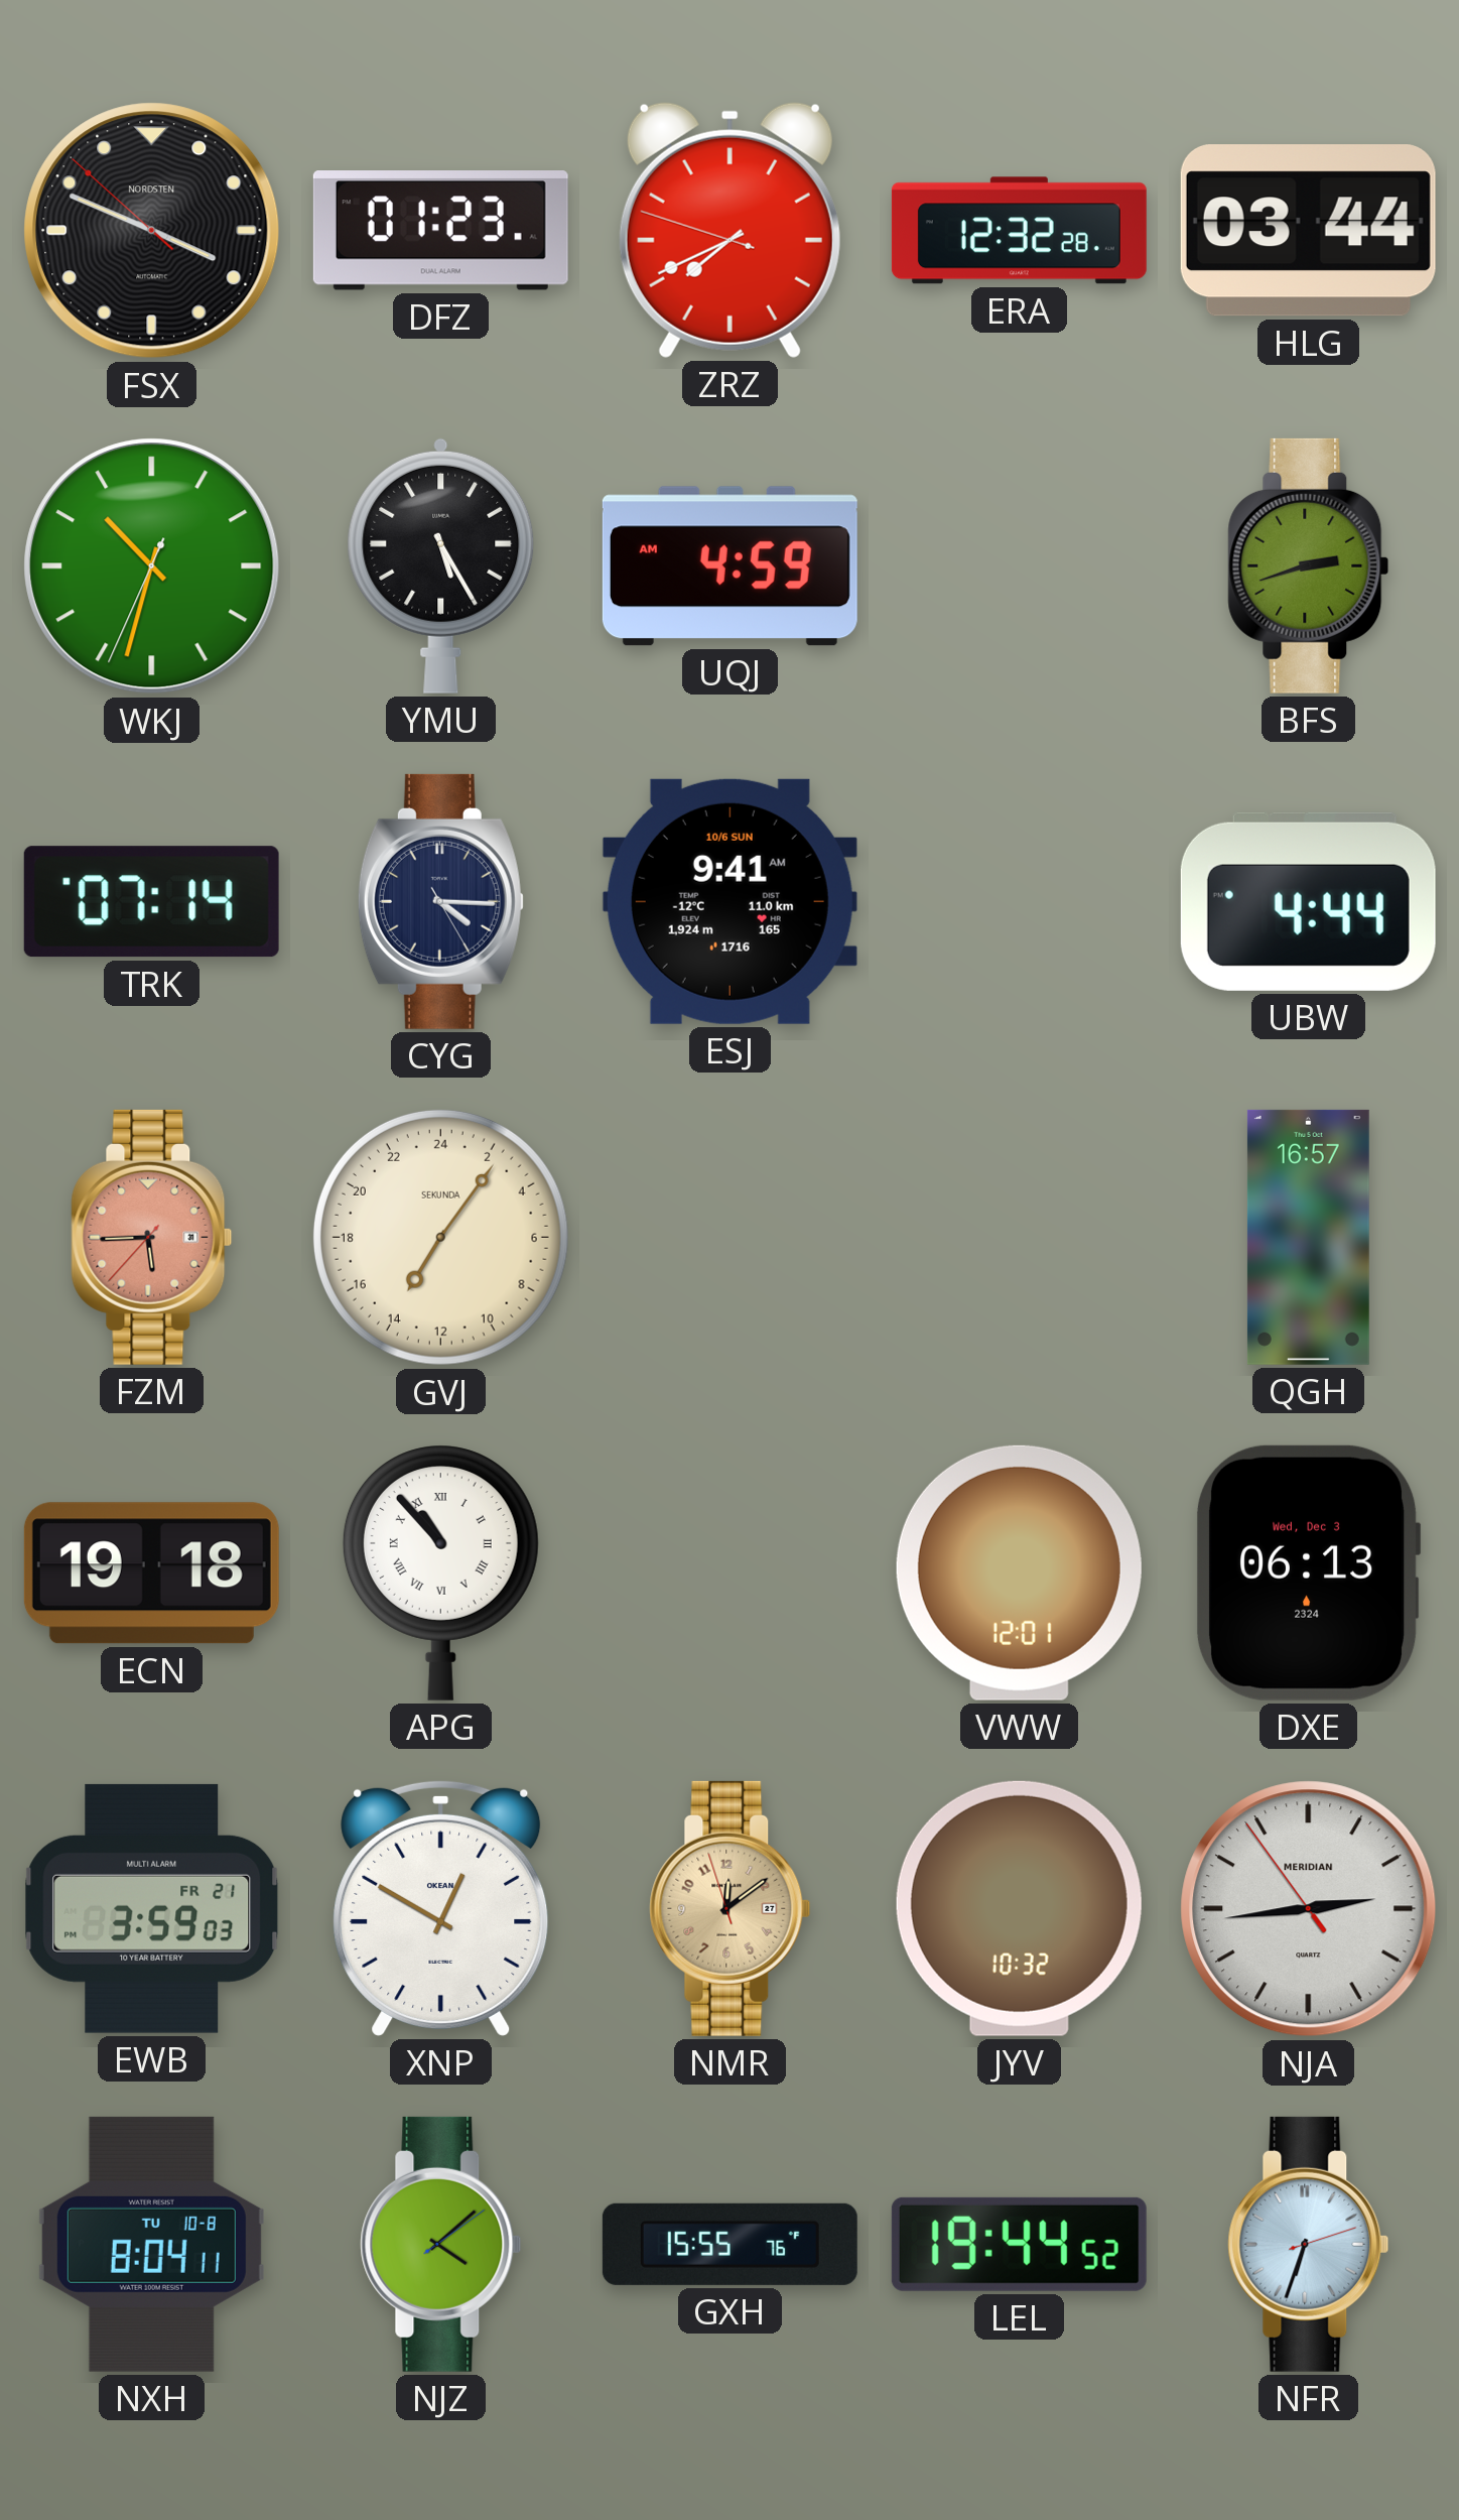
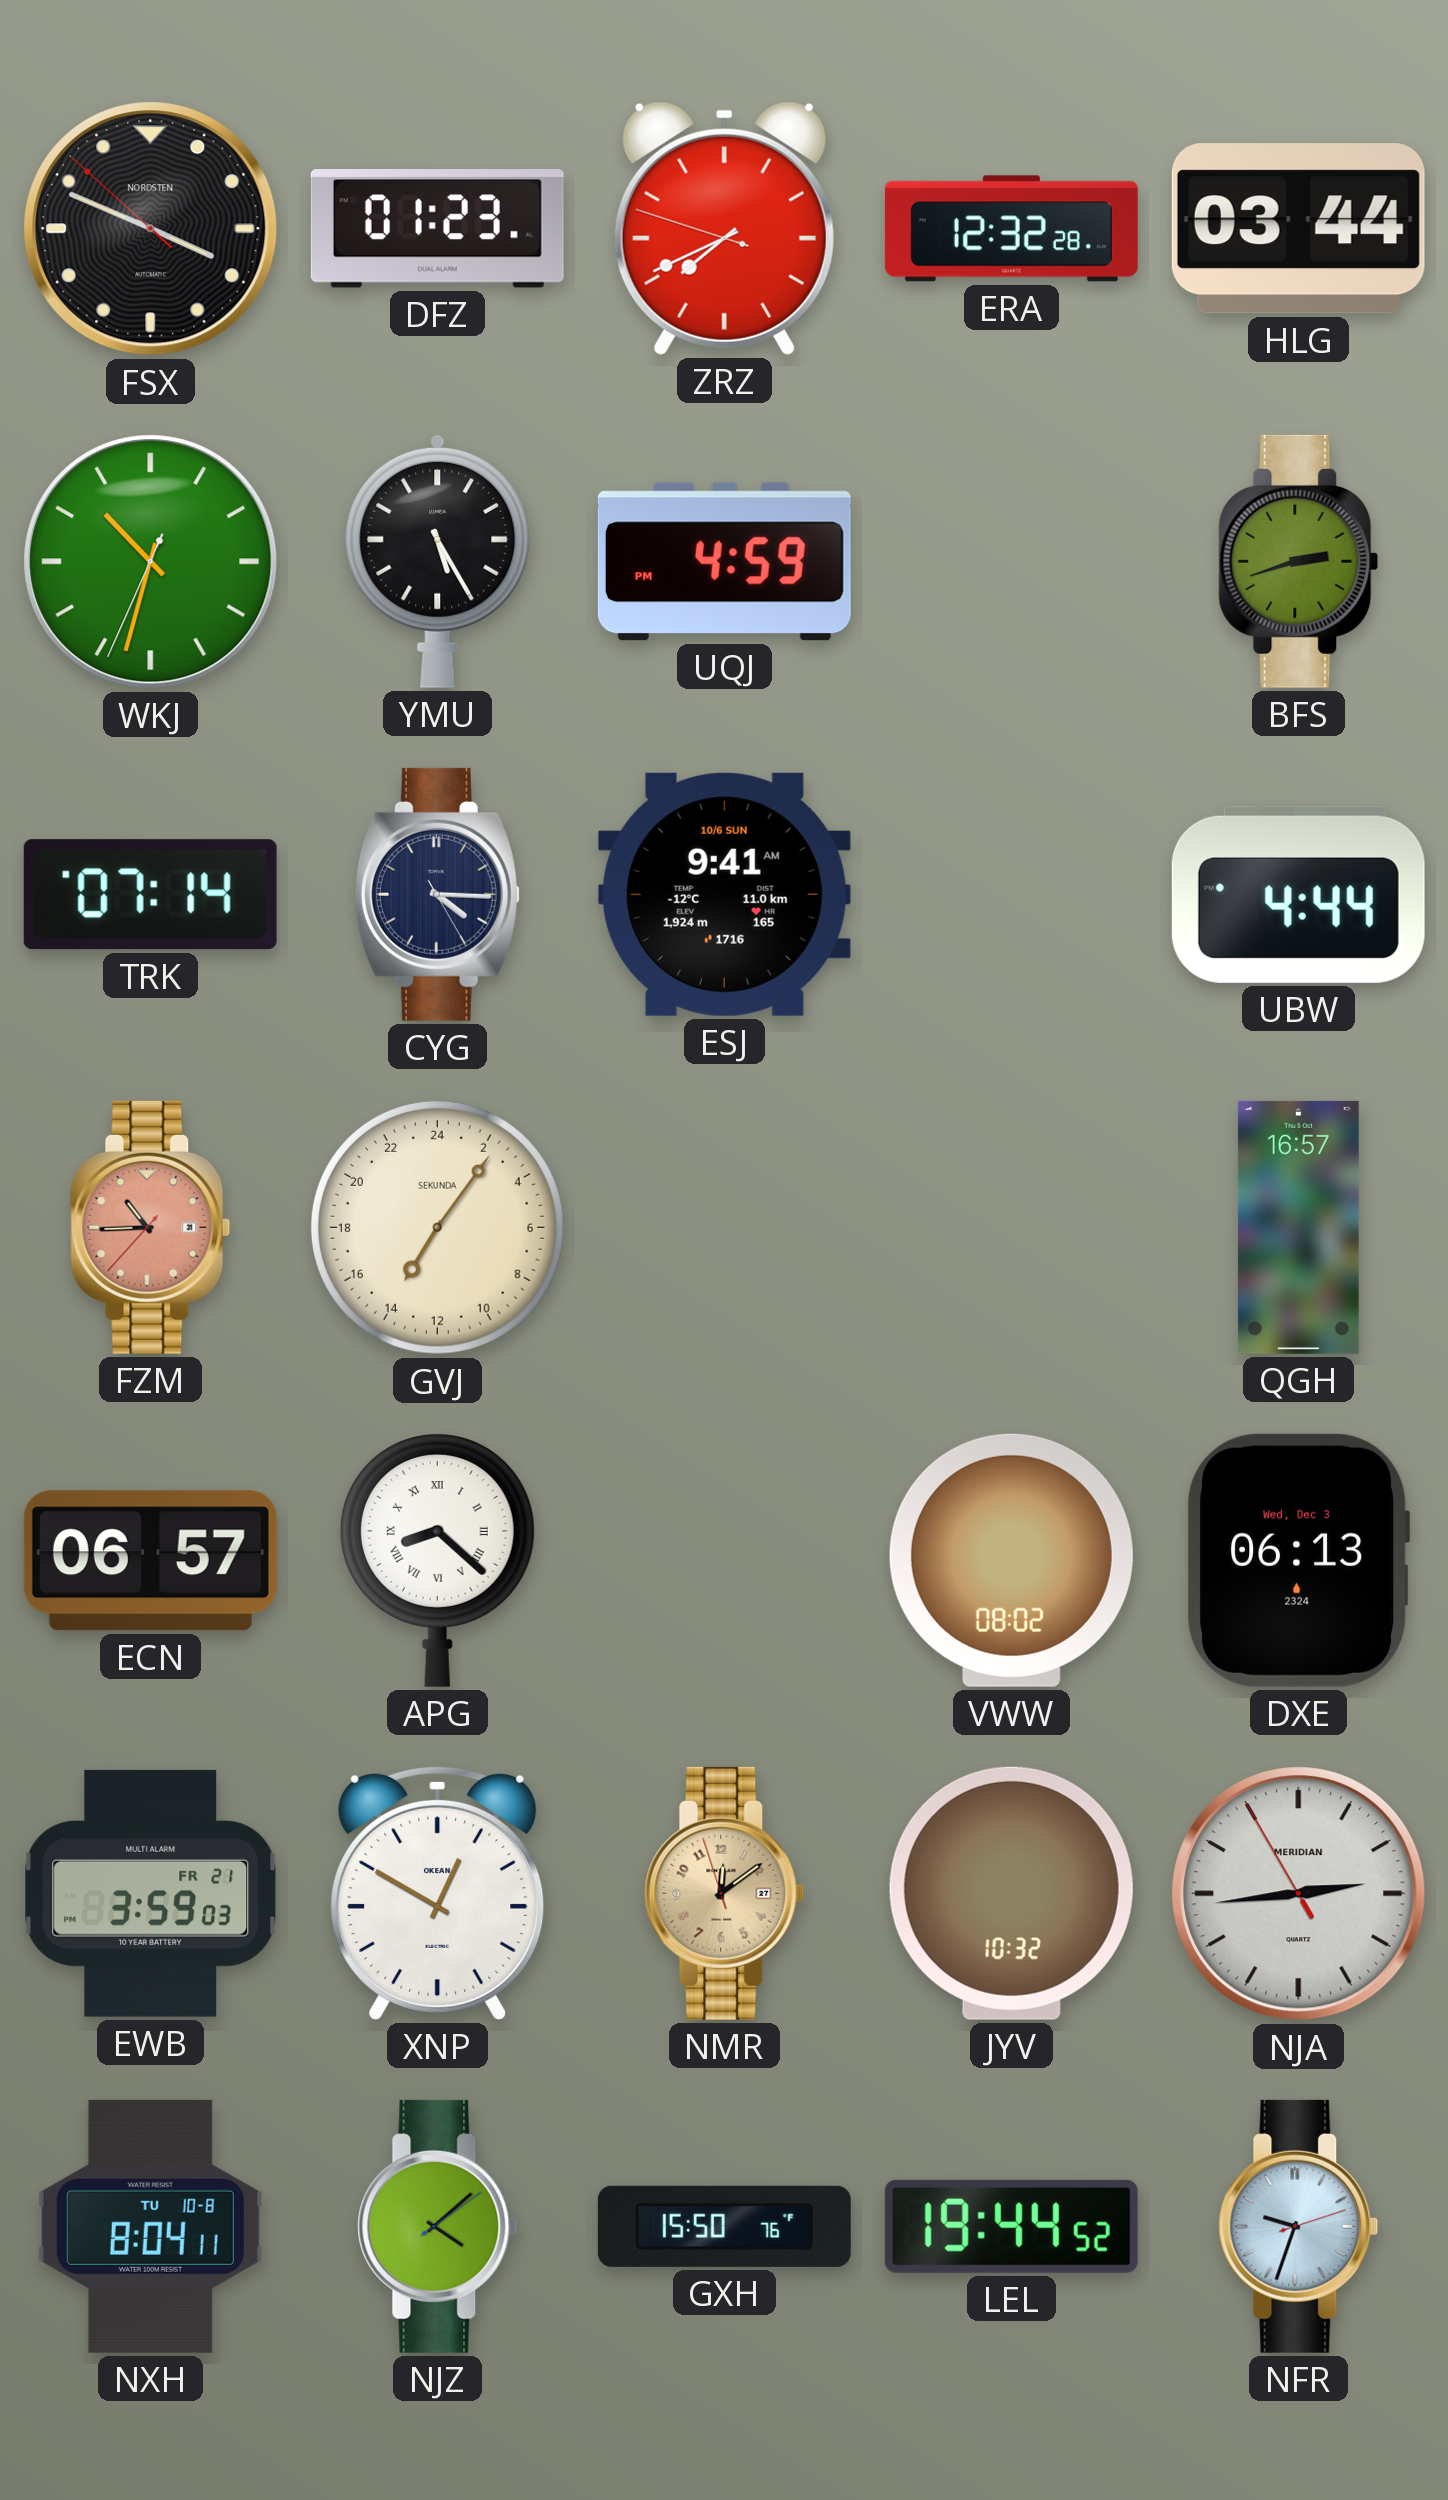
UQJ: 4:59 AM -> 4:59 PM
FZM: 5:44 -> 10:44
ECN: 19:18 -> 06:57
APG: 10:53 -> 8:22
VWW: 12:01 -> 08:02
NJA: 2:43:54 -> 2:43:55
GXH: 15:55 -> 15:50
NFR: 6:33 -> 9:33
